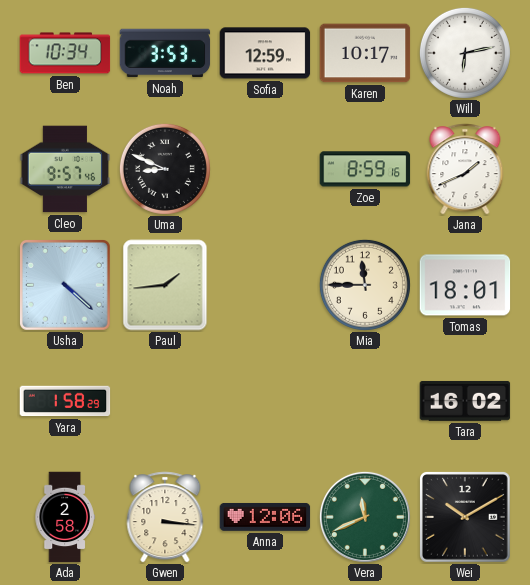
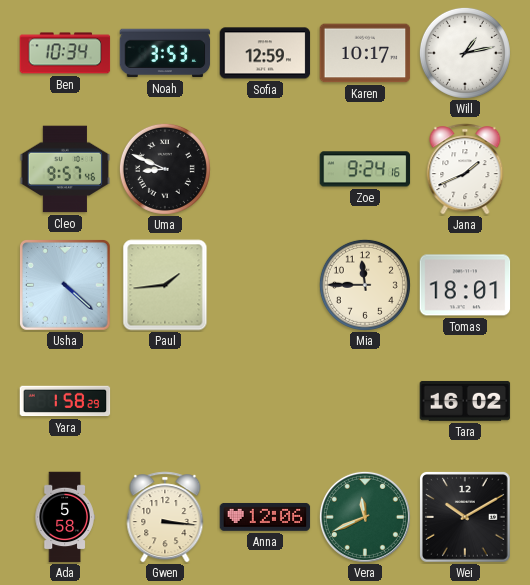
Will: 6:13 -> 1:13
Zoe: 8:59 -> 9:24
Ada: 2:58 -> 5:58
